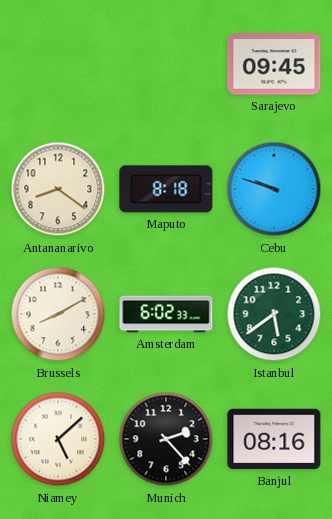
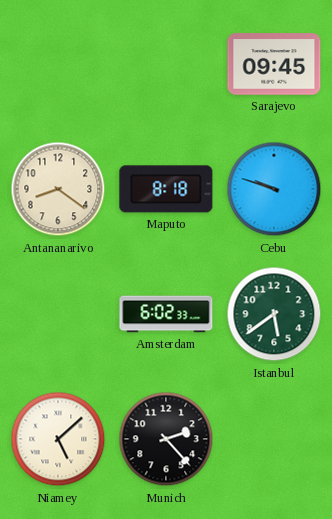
Brussels: 8:10 -> none
Banjul: 08:16 -> none
